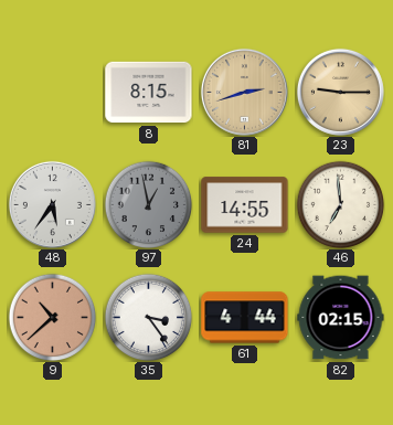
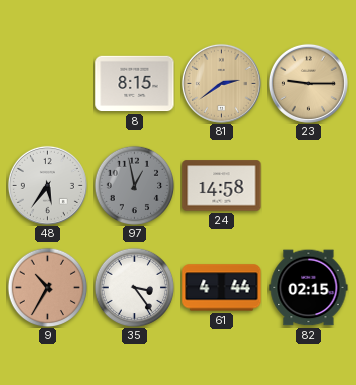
81: 2:42 -> 2:39
24: 14:55 -> 14:58
46: 6:59 -> none
9: 10:38 -> 10:35
